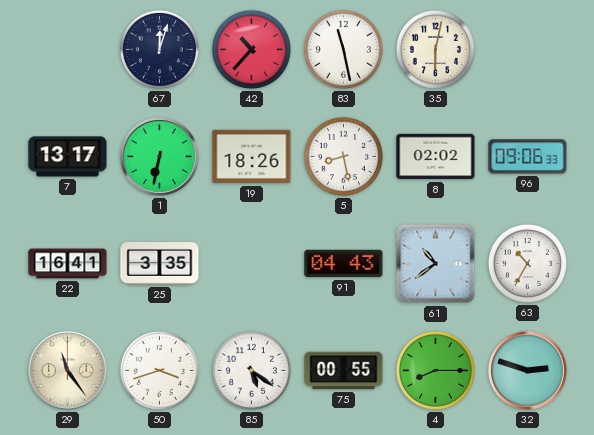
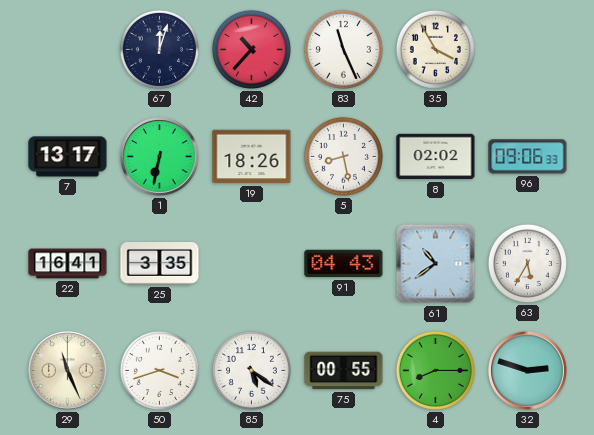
83: 11:28 -> 11:26
35: 6:02 -> 3:55
63: 10:35 -> 5:35
29: 11:24 -> 11:26
